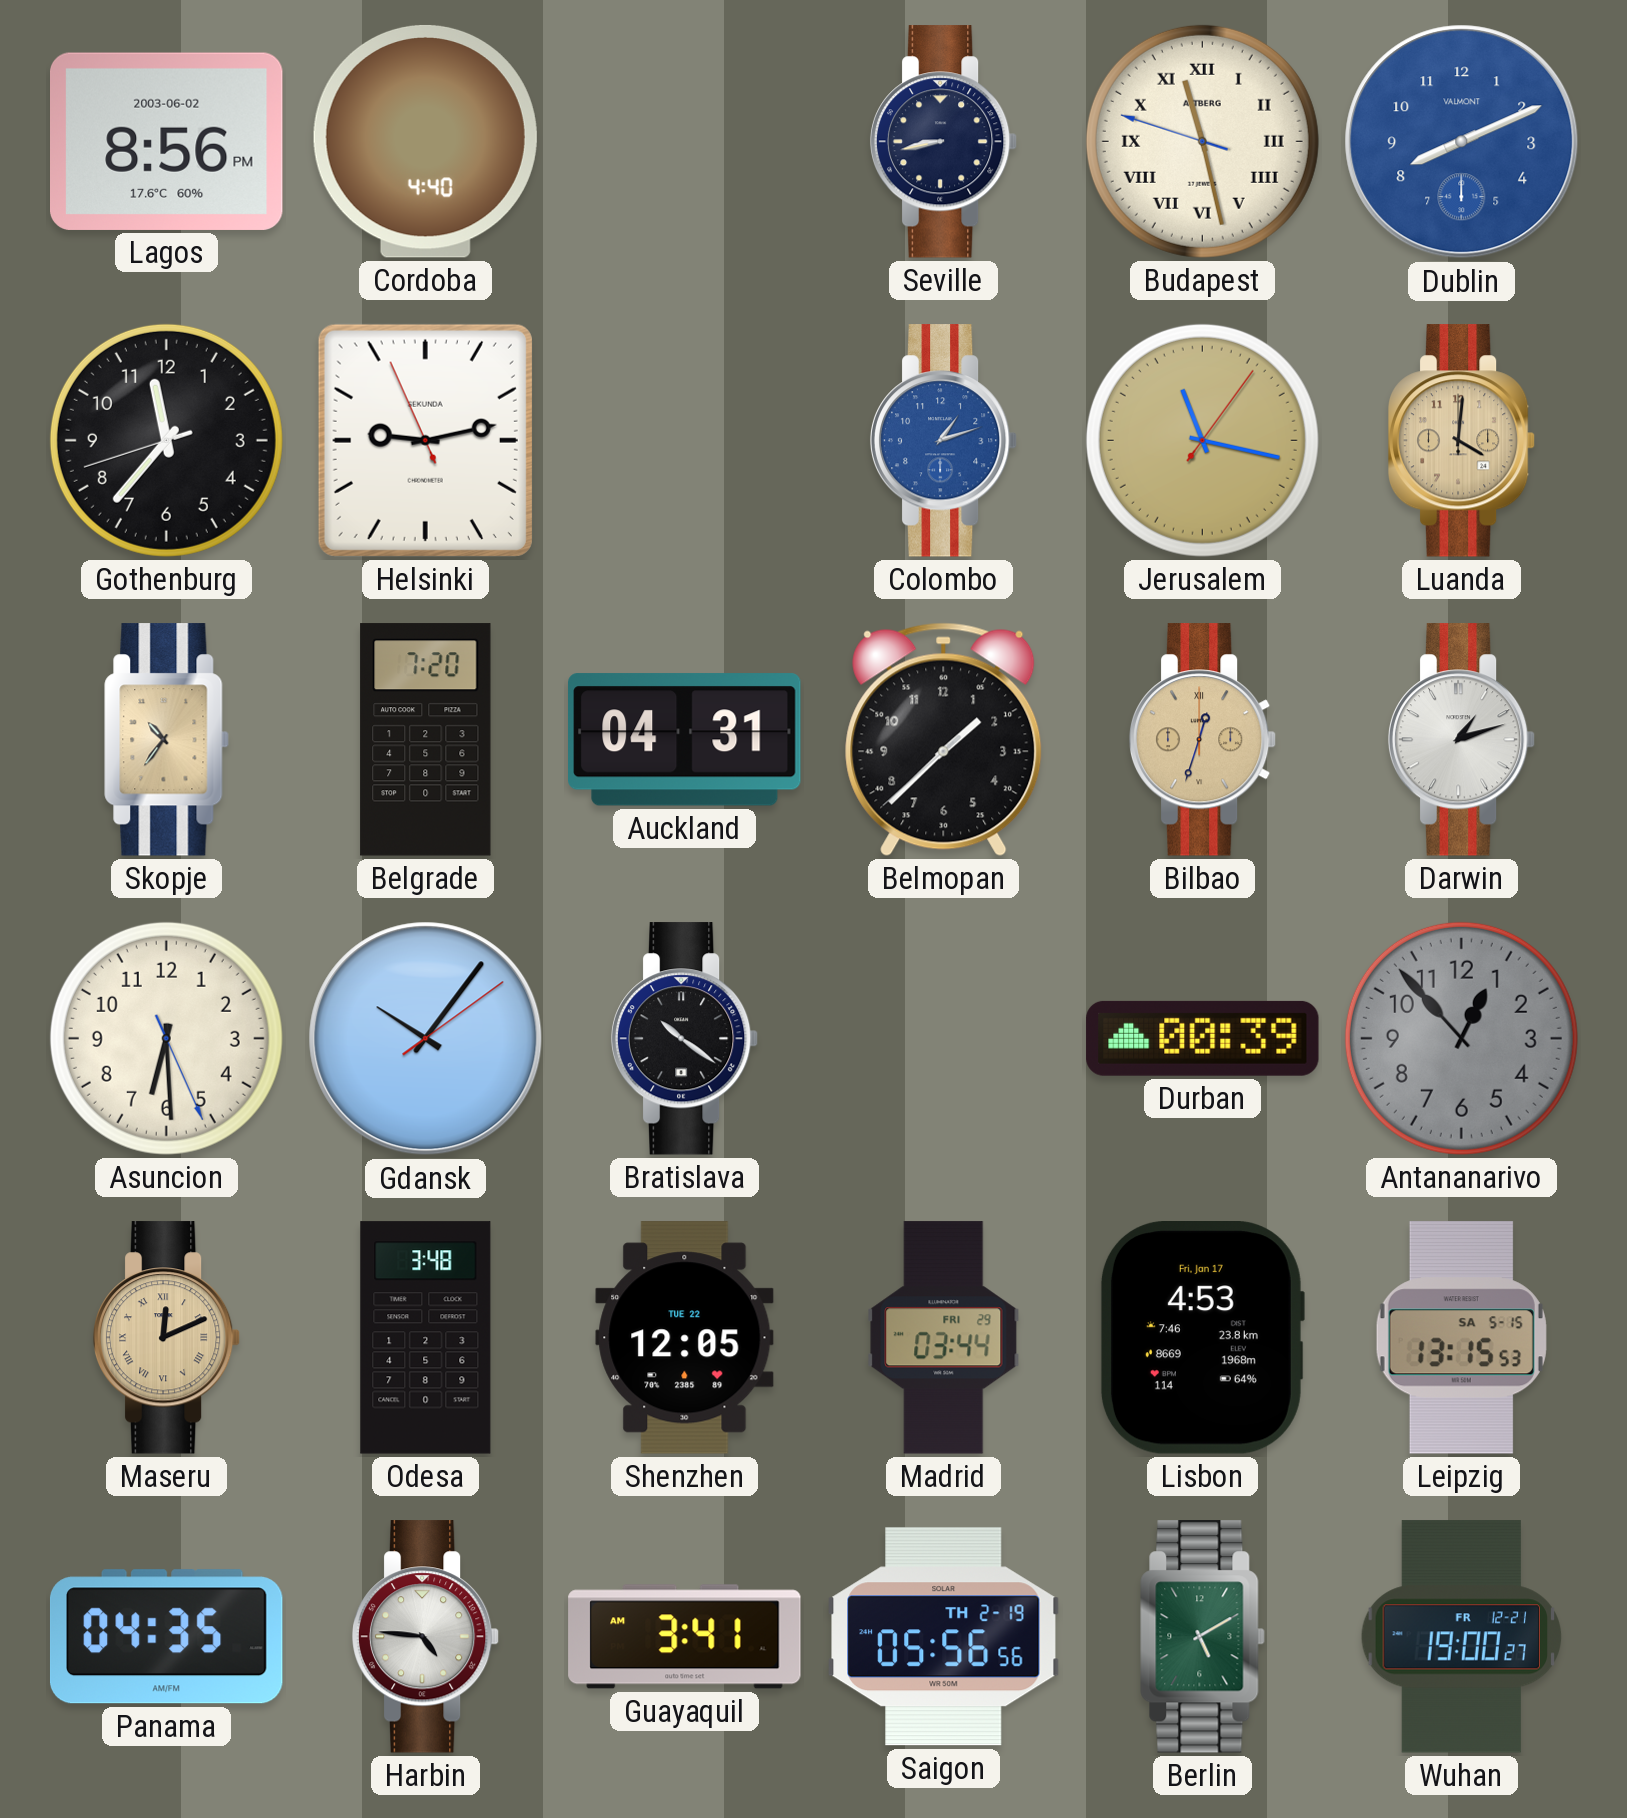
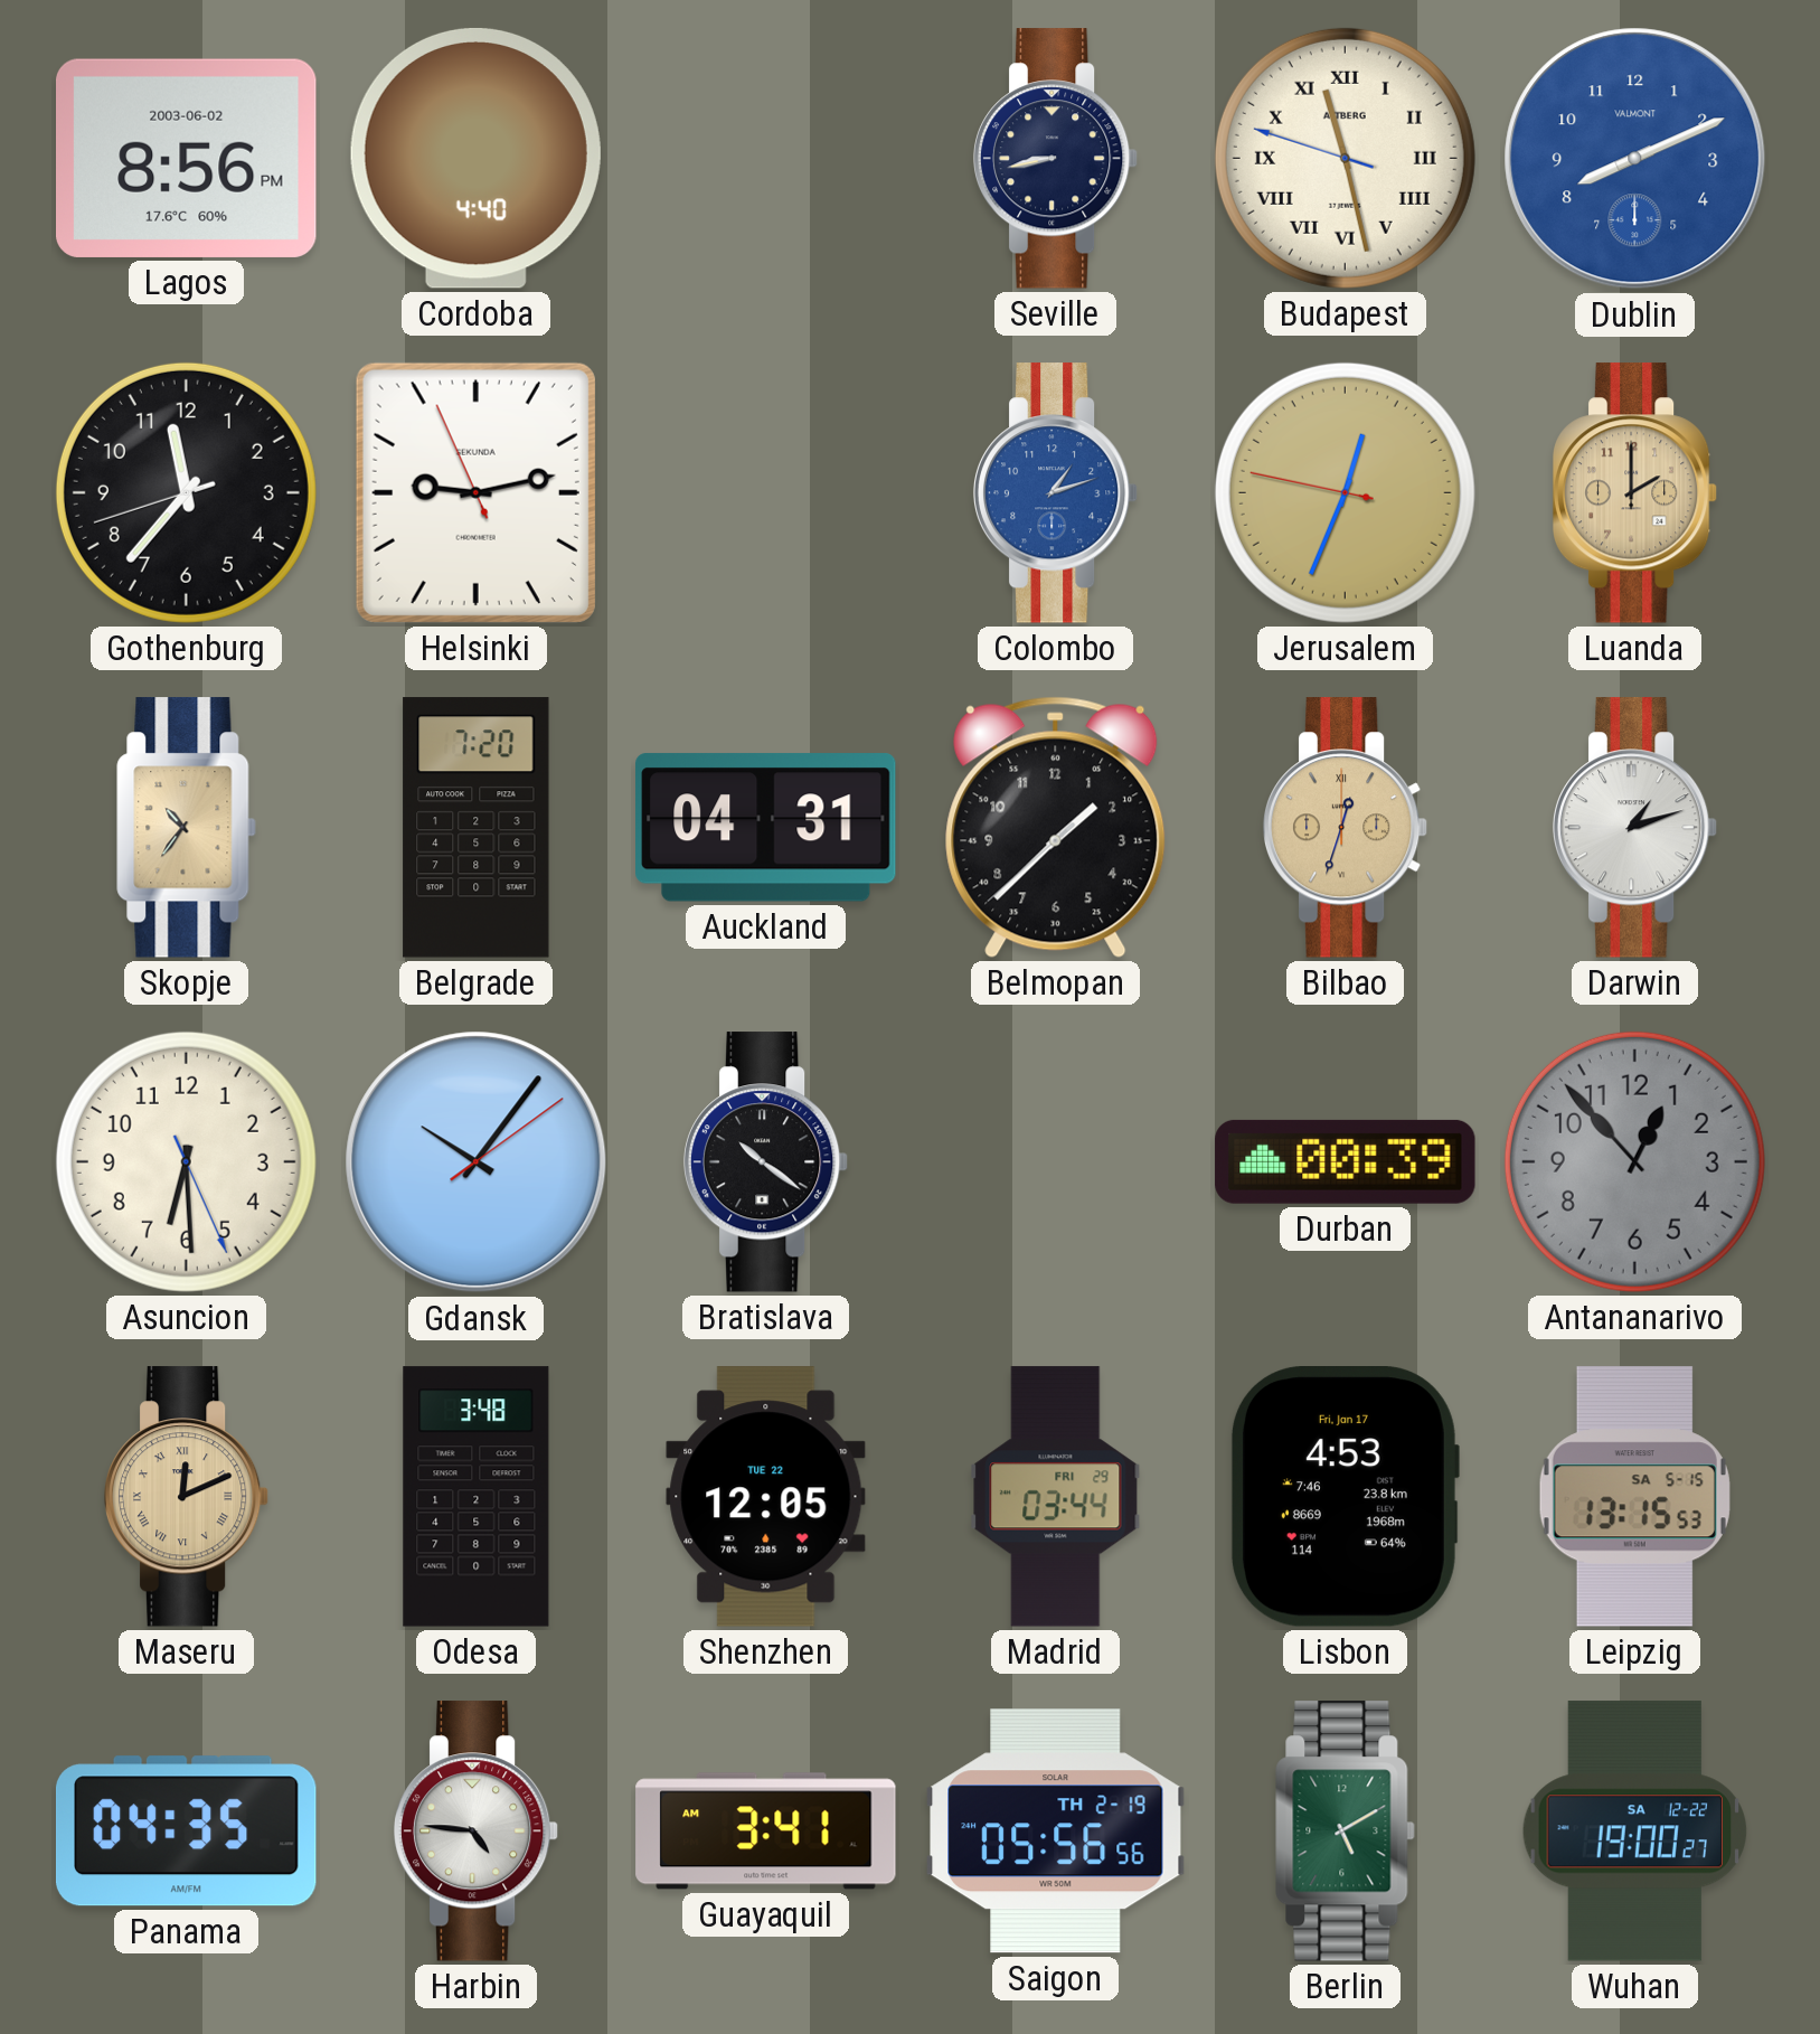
Jerusalem: 11:17 -> 12:33
Luanda: 4:01 -> 2:00
Wuhan date: FR 12-21 -> SA 12-22
